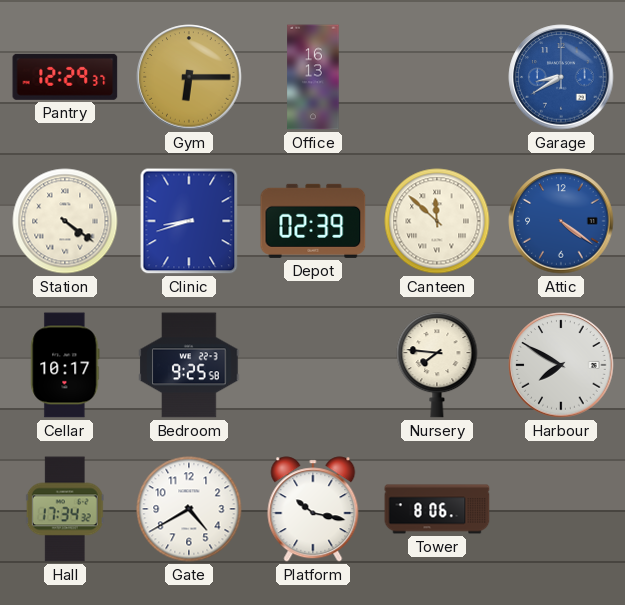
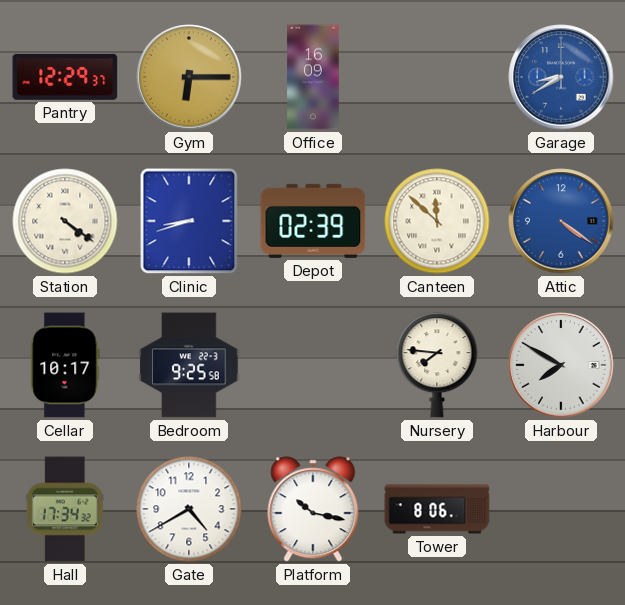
Office: 16:13 -> 16:09
